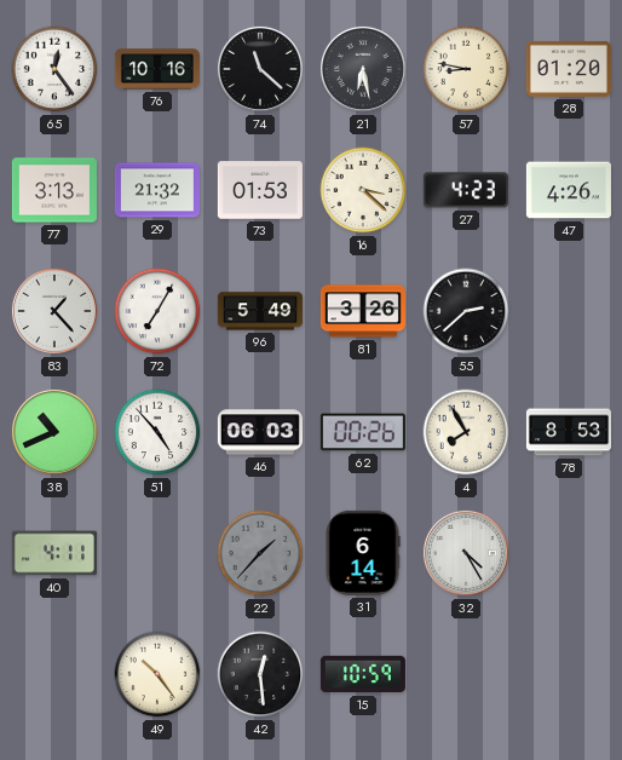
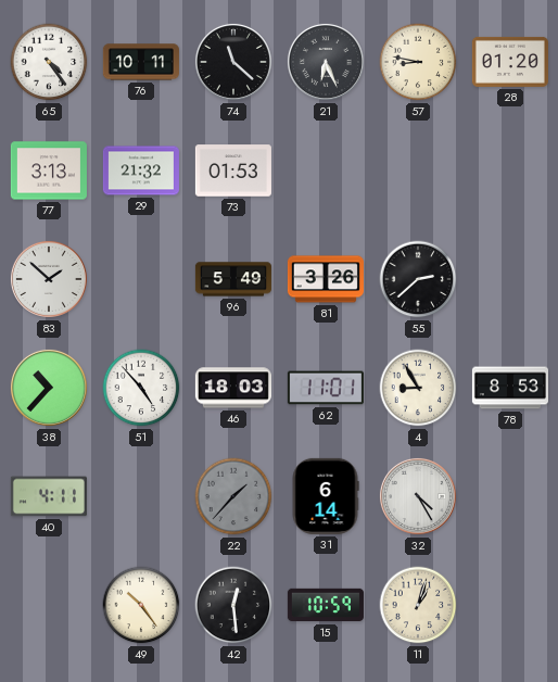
65: 12:24 -> 4:24
76: 10:16 -> 10:11
21: 6:28 -> 6:26
16: 3:22 -> none
27: 4:23 -> none
47: 4:26 -> none
83: 1:23 -> 1:52
72: 7:05 -> none
38: 10:41 -> 10:37
46: 06:03 -> 18:03
62: 00:26 -> 11:01
4: 7:55 -> 8:55
11: none -> 1:03
